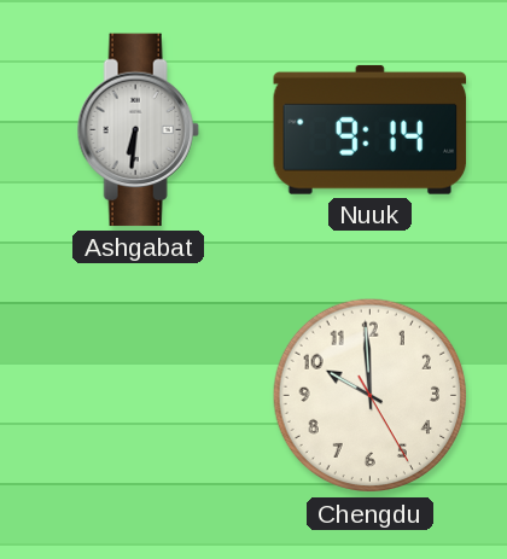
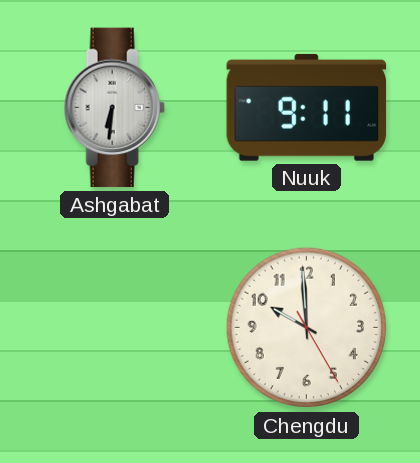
Nuuk: 9:14 -> 9:11
